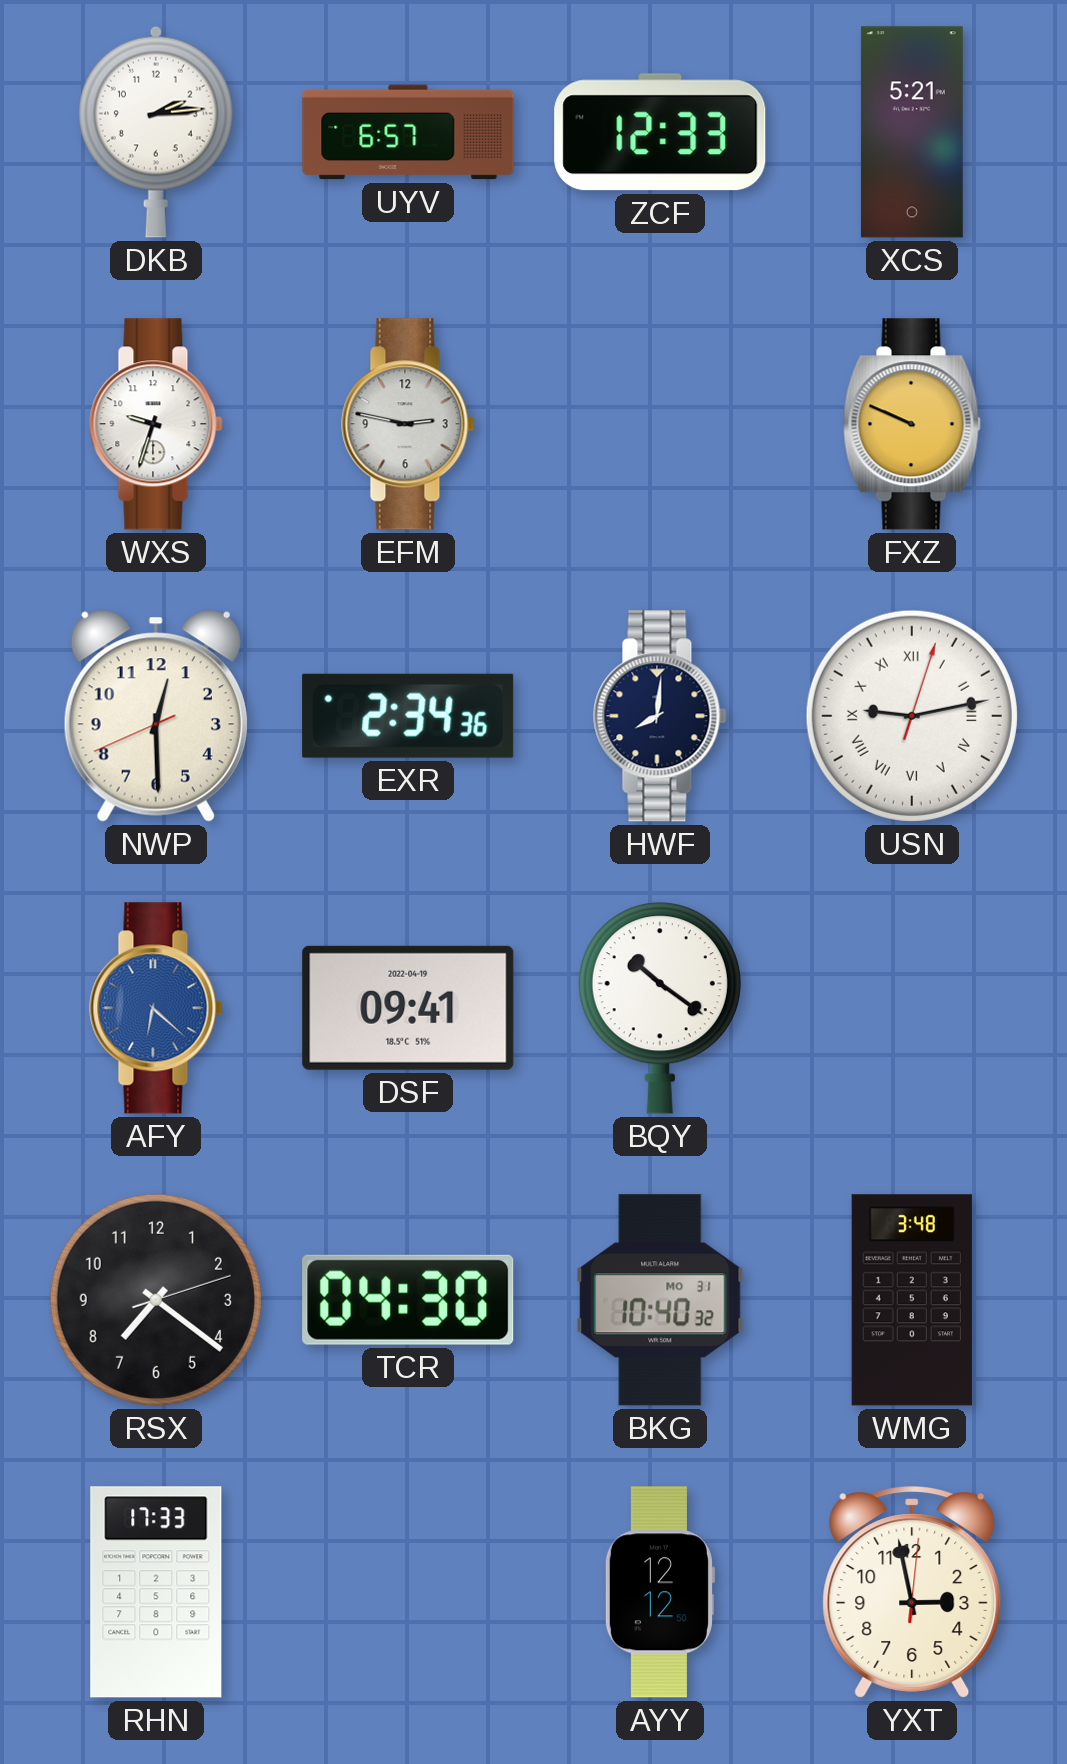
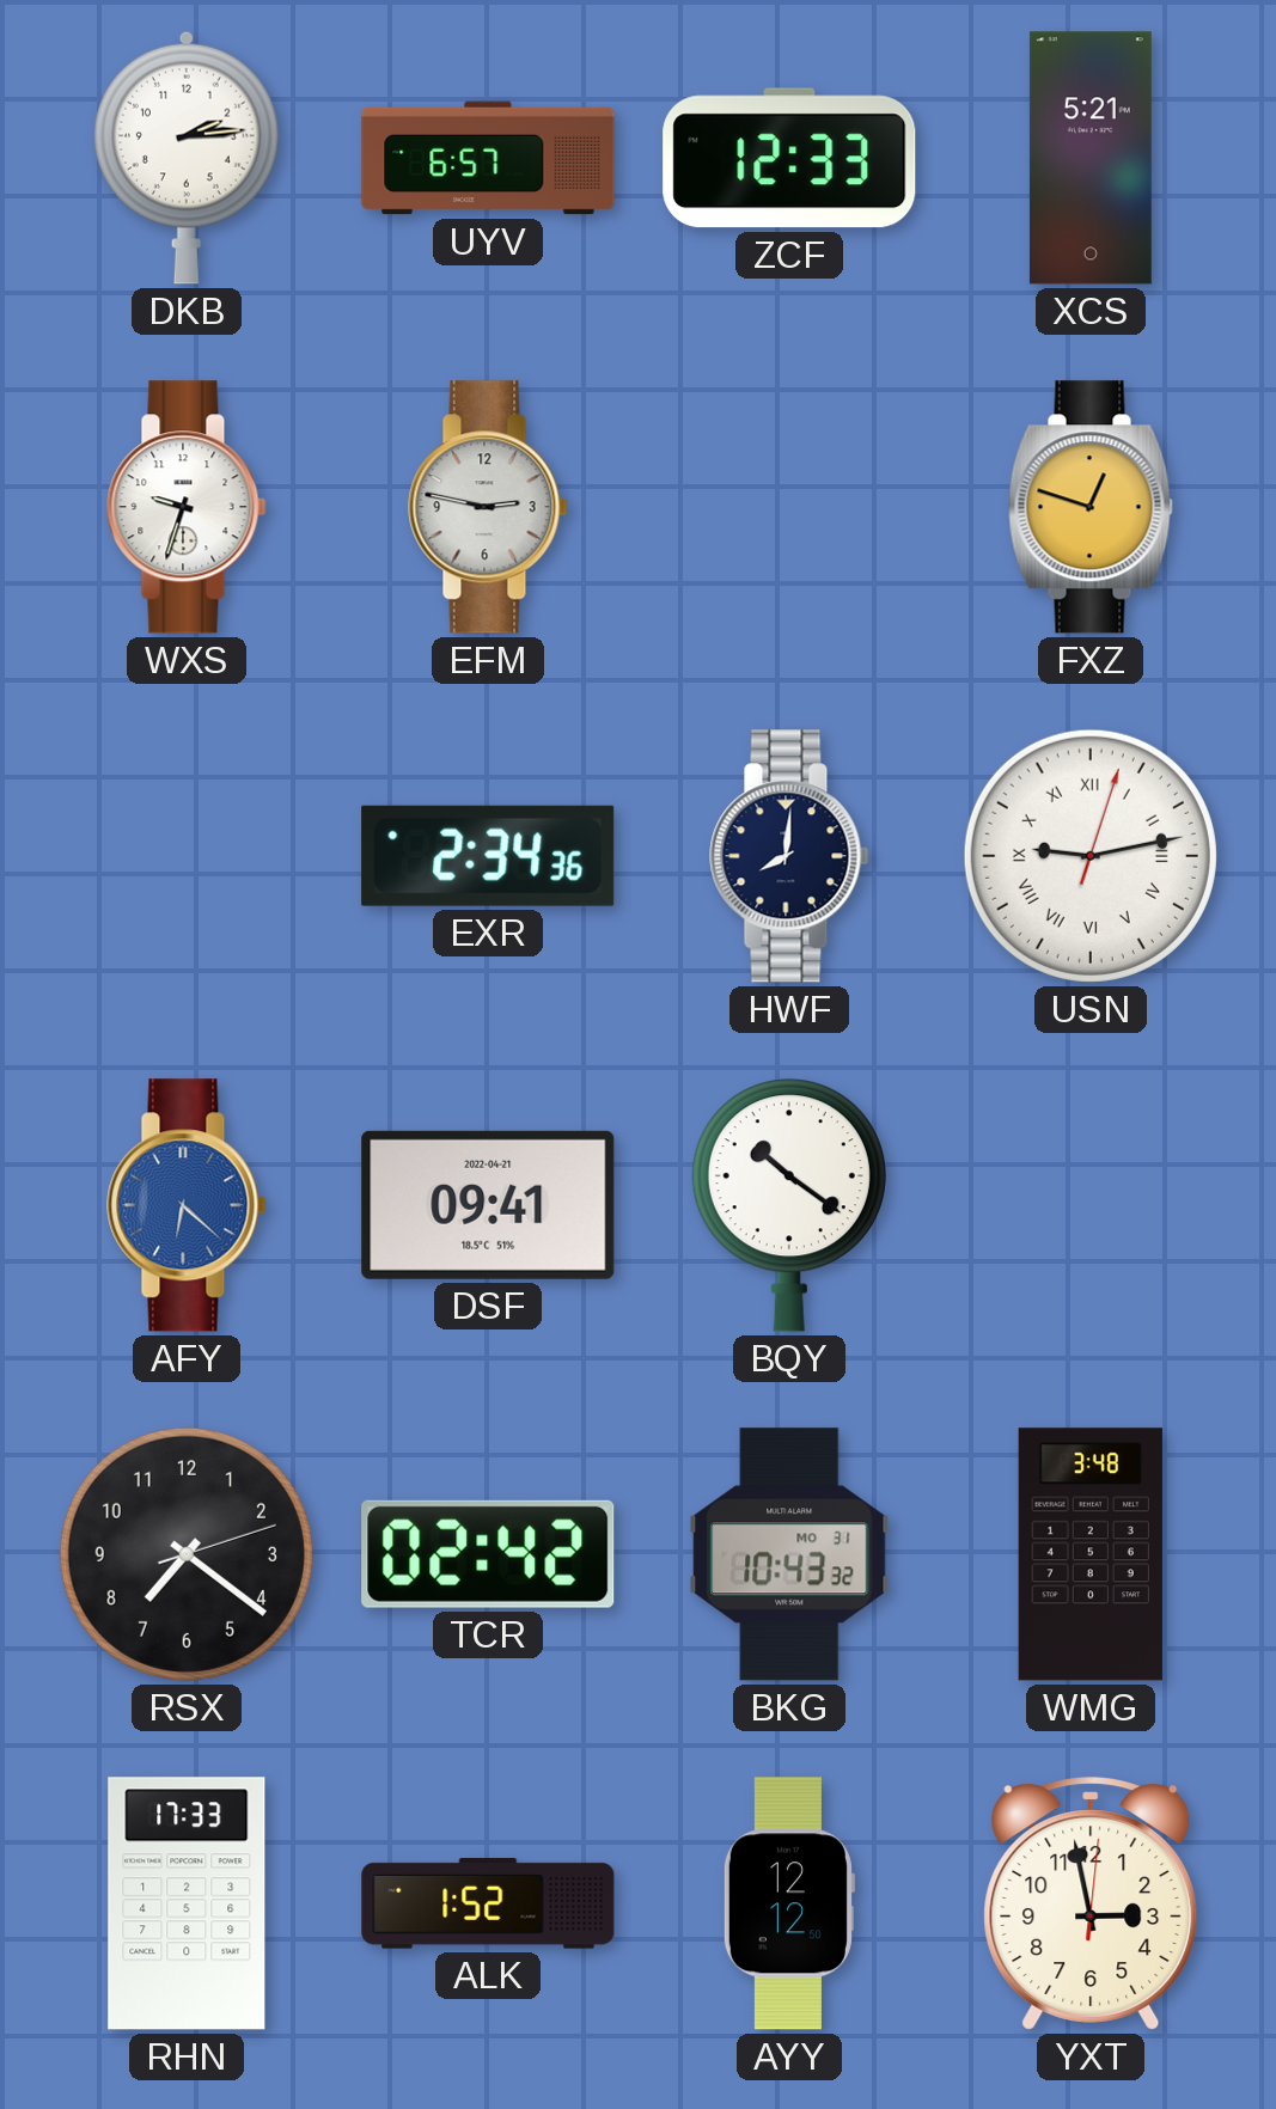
FXZ: 9:49 -> 12:48
NWP: 12:29 -> none
DSF date: 2022-04-19 -> 2022-04-21
TCR: 04:30 -> 02:42
BKG: 10:40 -> 10:43
ALK: none -> 1:52
